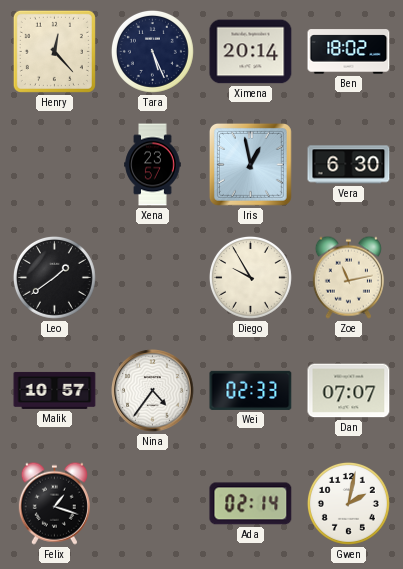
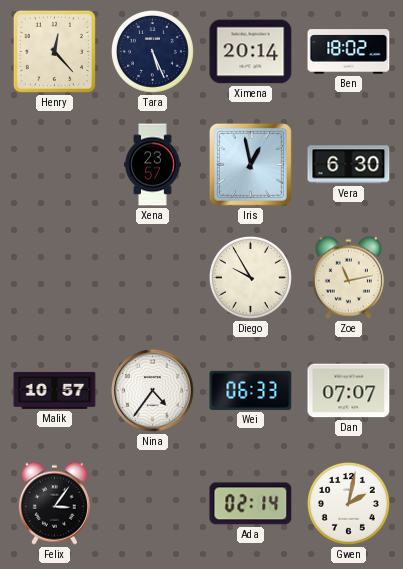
Leo: 1:39 -> none
Wei: 02:33 -> 06:33
Felix: 1:18 -> 3:06
